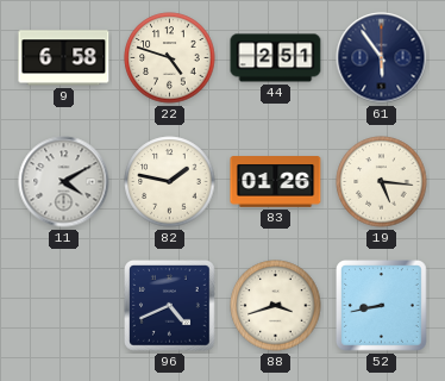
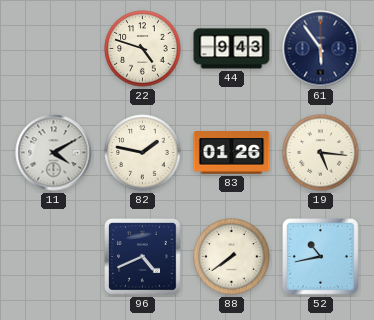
9: 6:58 -> none
44: 2:51 -> 9:43
88: 3:42 -> 7:39
52: 8:43 -> 10:43
